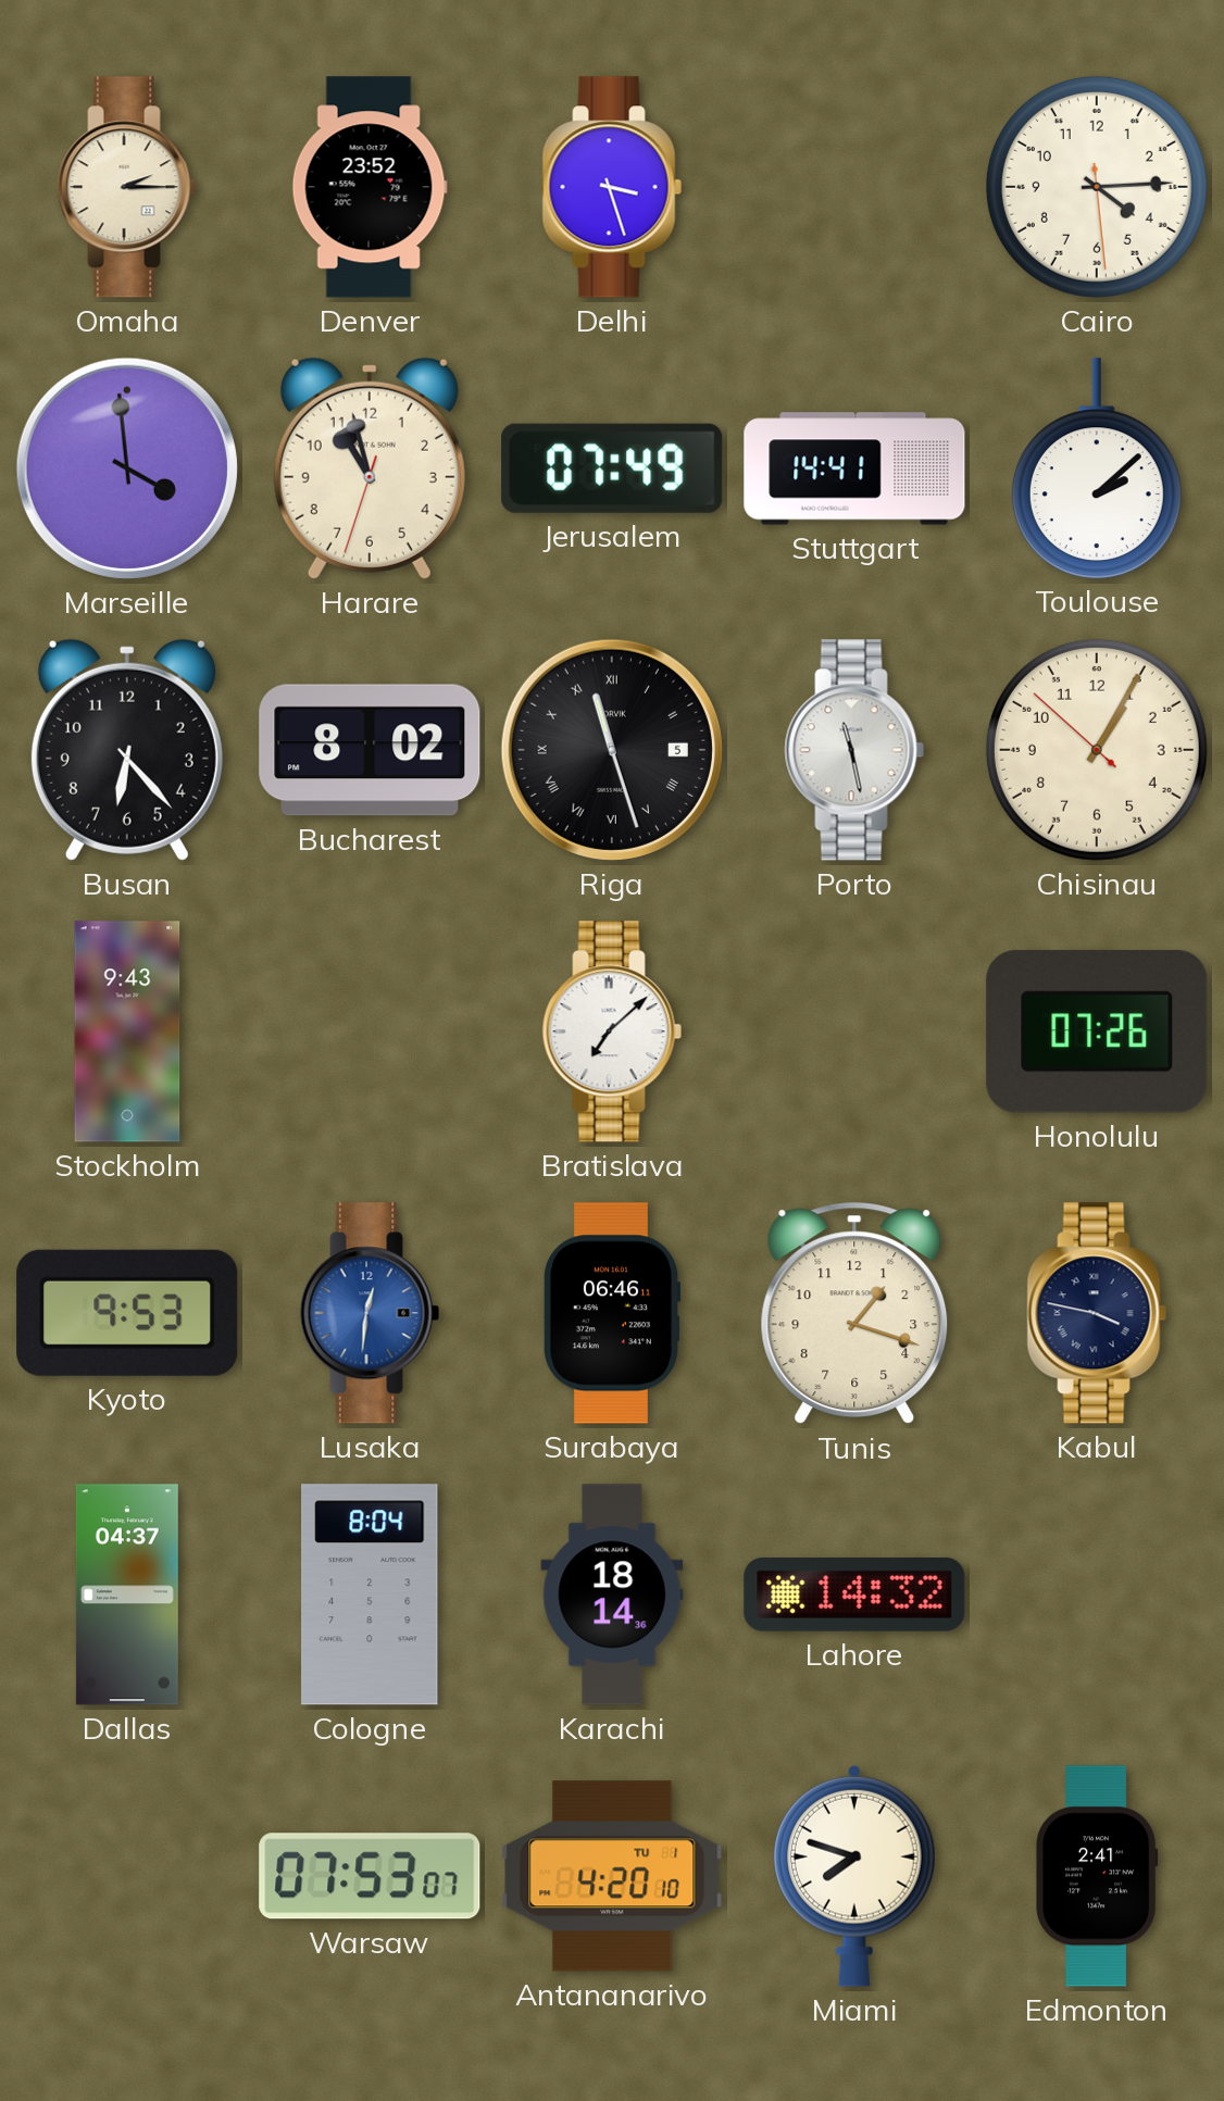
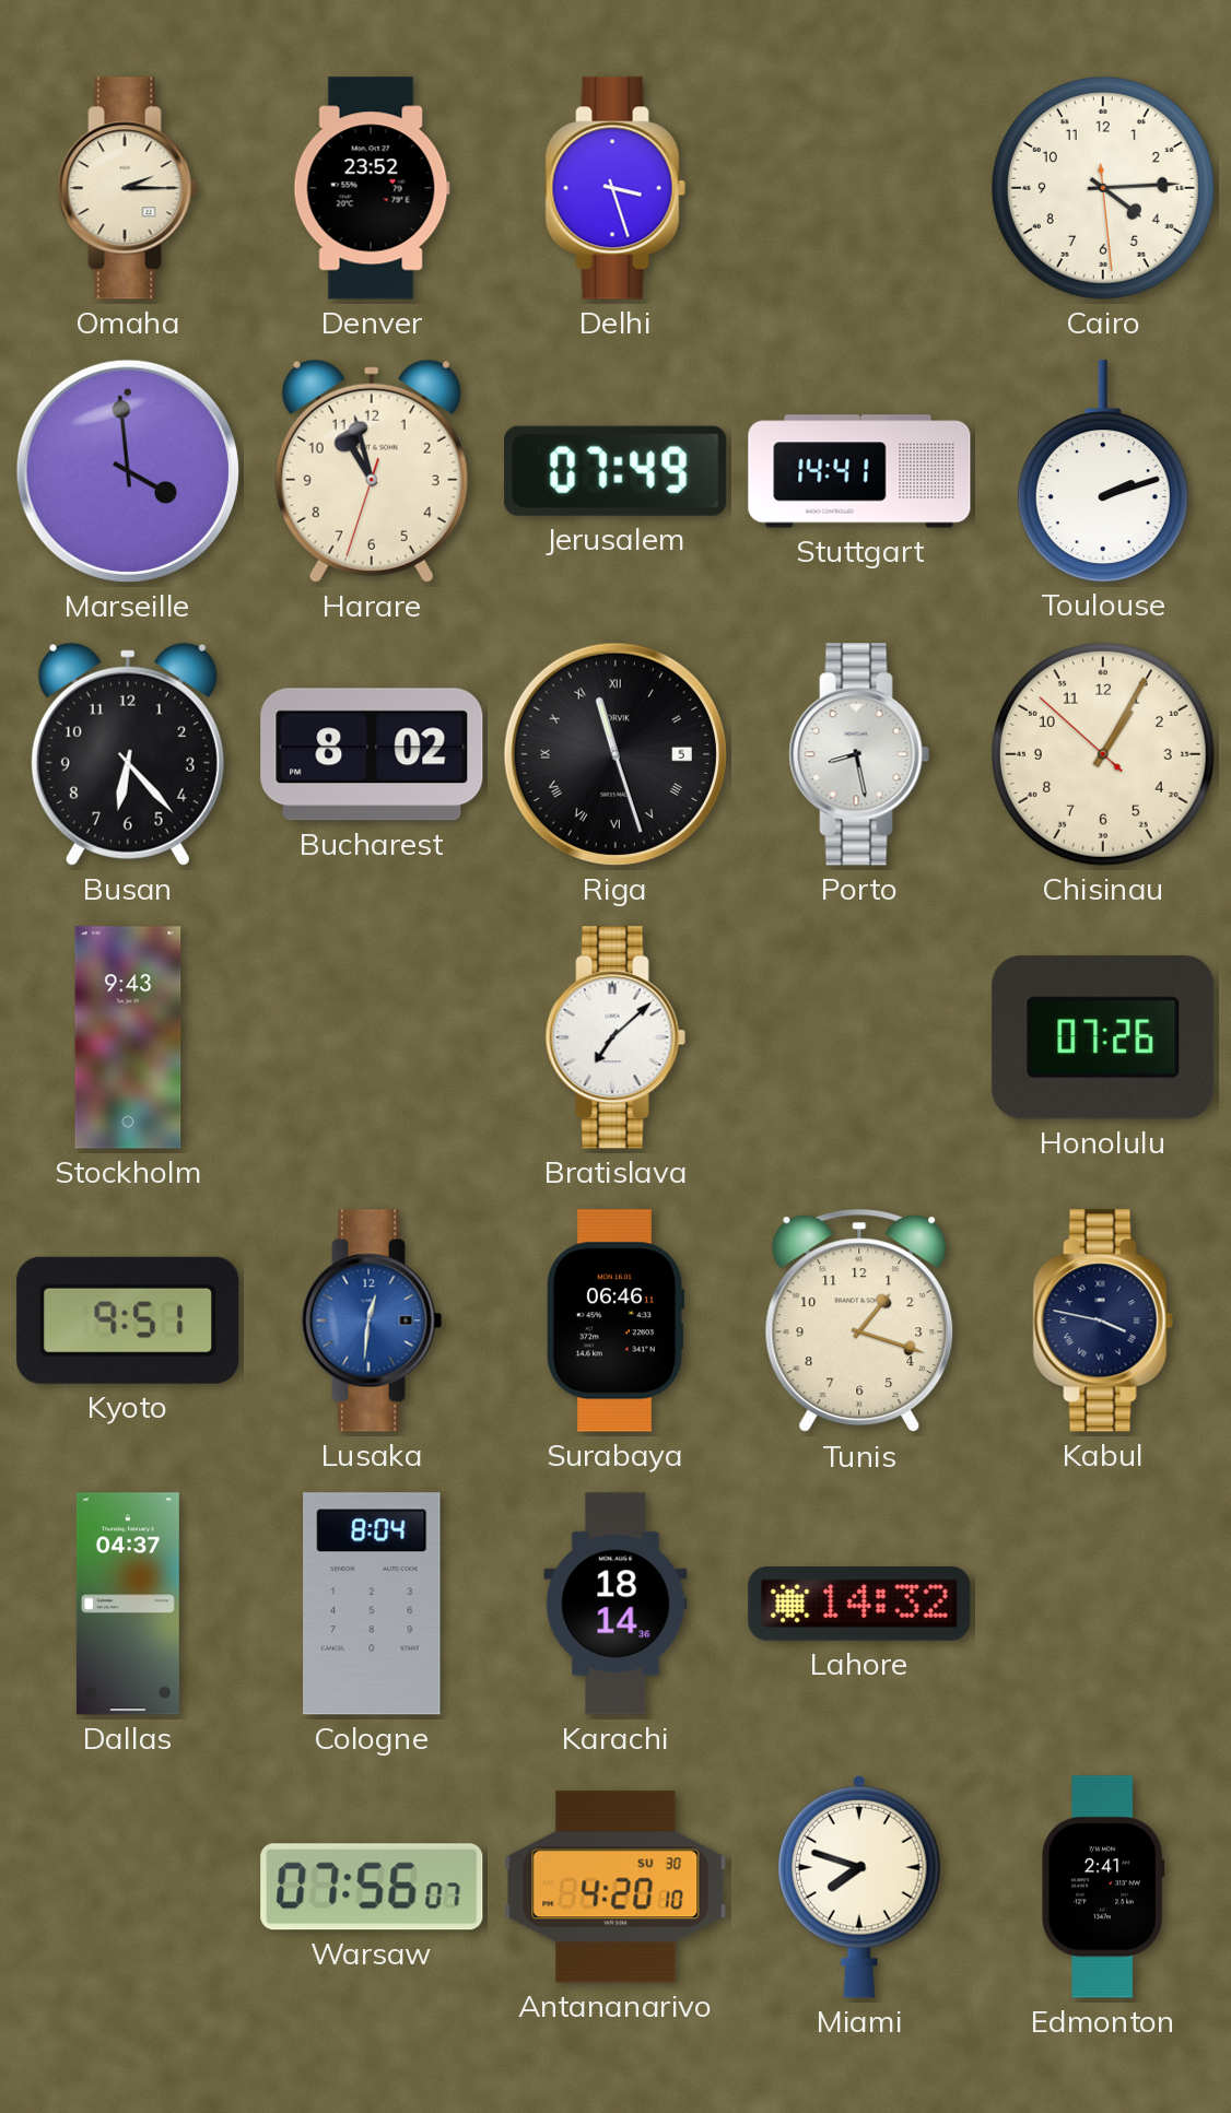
Toulouse: 2:08 -> 2:12
Porto: 11:28 -> 8:28
Kyoto: 9:53 -> 9:51
Warsaw: 07:53 -> 07:56
Antananarivo date: TU 1 -> SU 30
